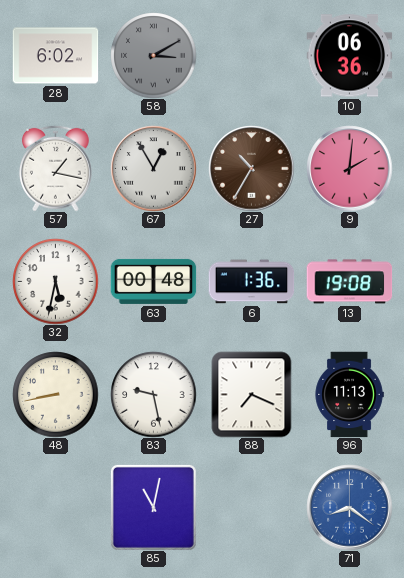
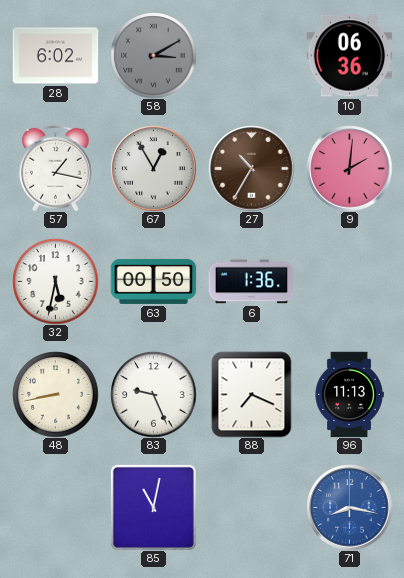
63: 00:48 -> 00:50
13: 19:08 -> none
83: 9:28 -> 9:26
71: 8:21 -> 8:17
